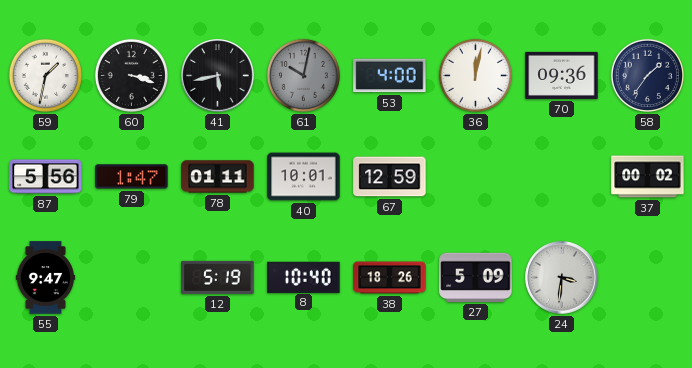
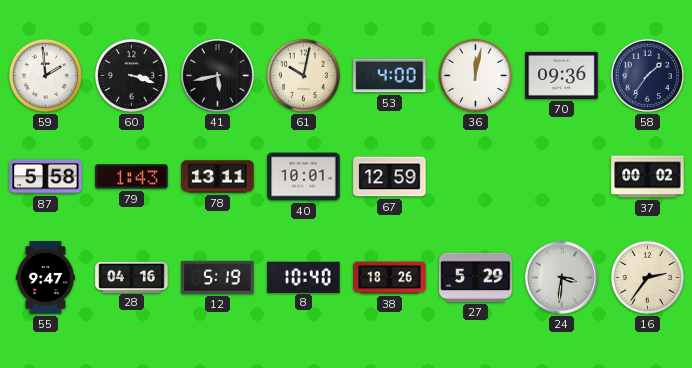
59: 1:32 -> 1:59
61 dial: grey -> cream
87: 5:56 -> 5:58
79: 1:47 -> 1:43
78: 01:11 -> 13:11
28: none -> 04:16
27: 5:09 -> 5:29
16: none -> 2:36
